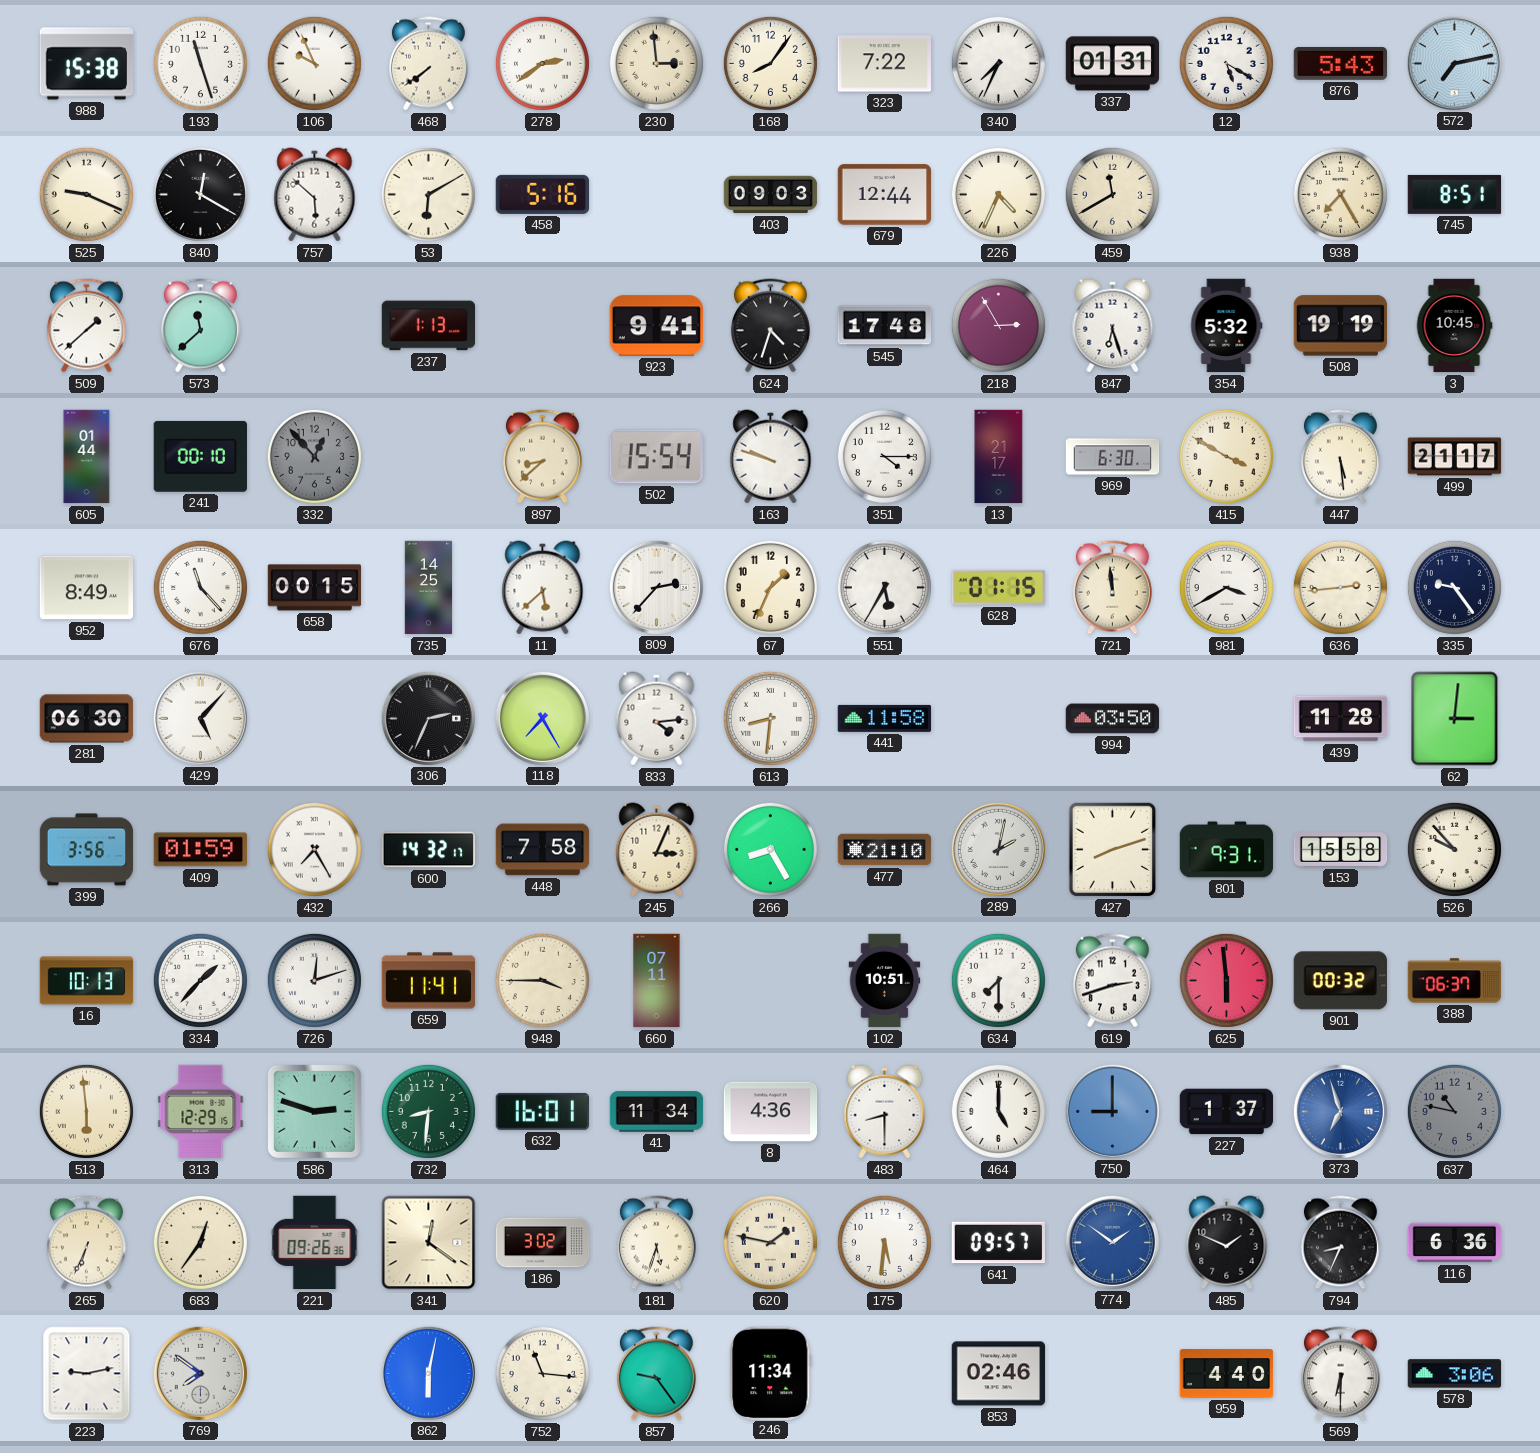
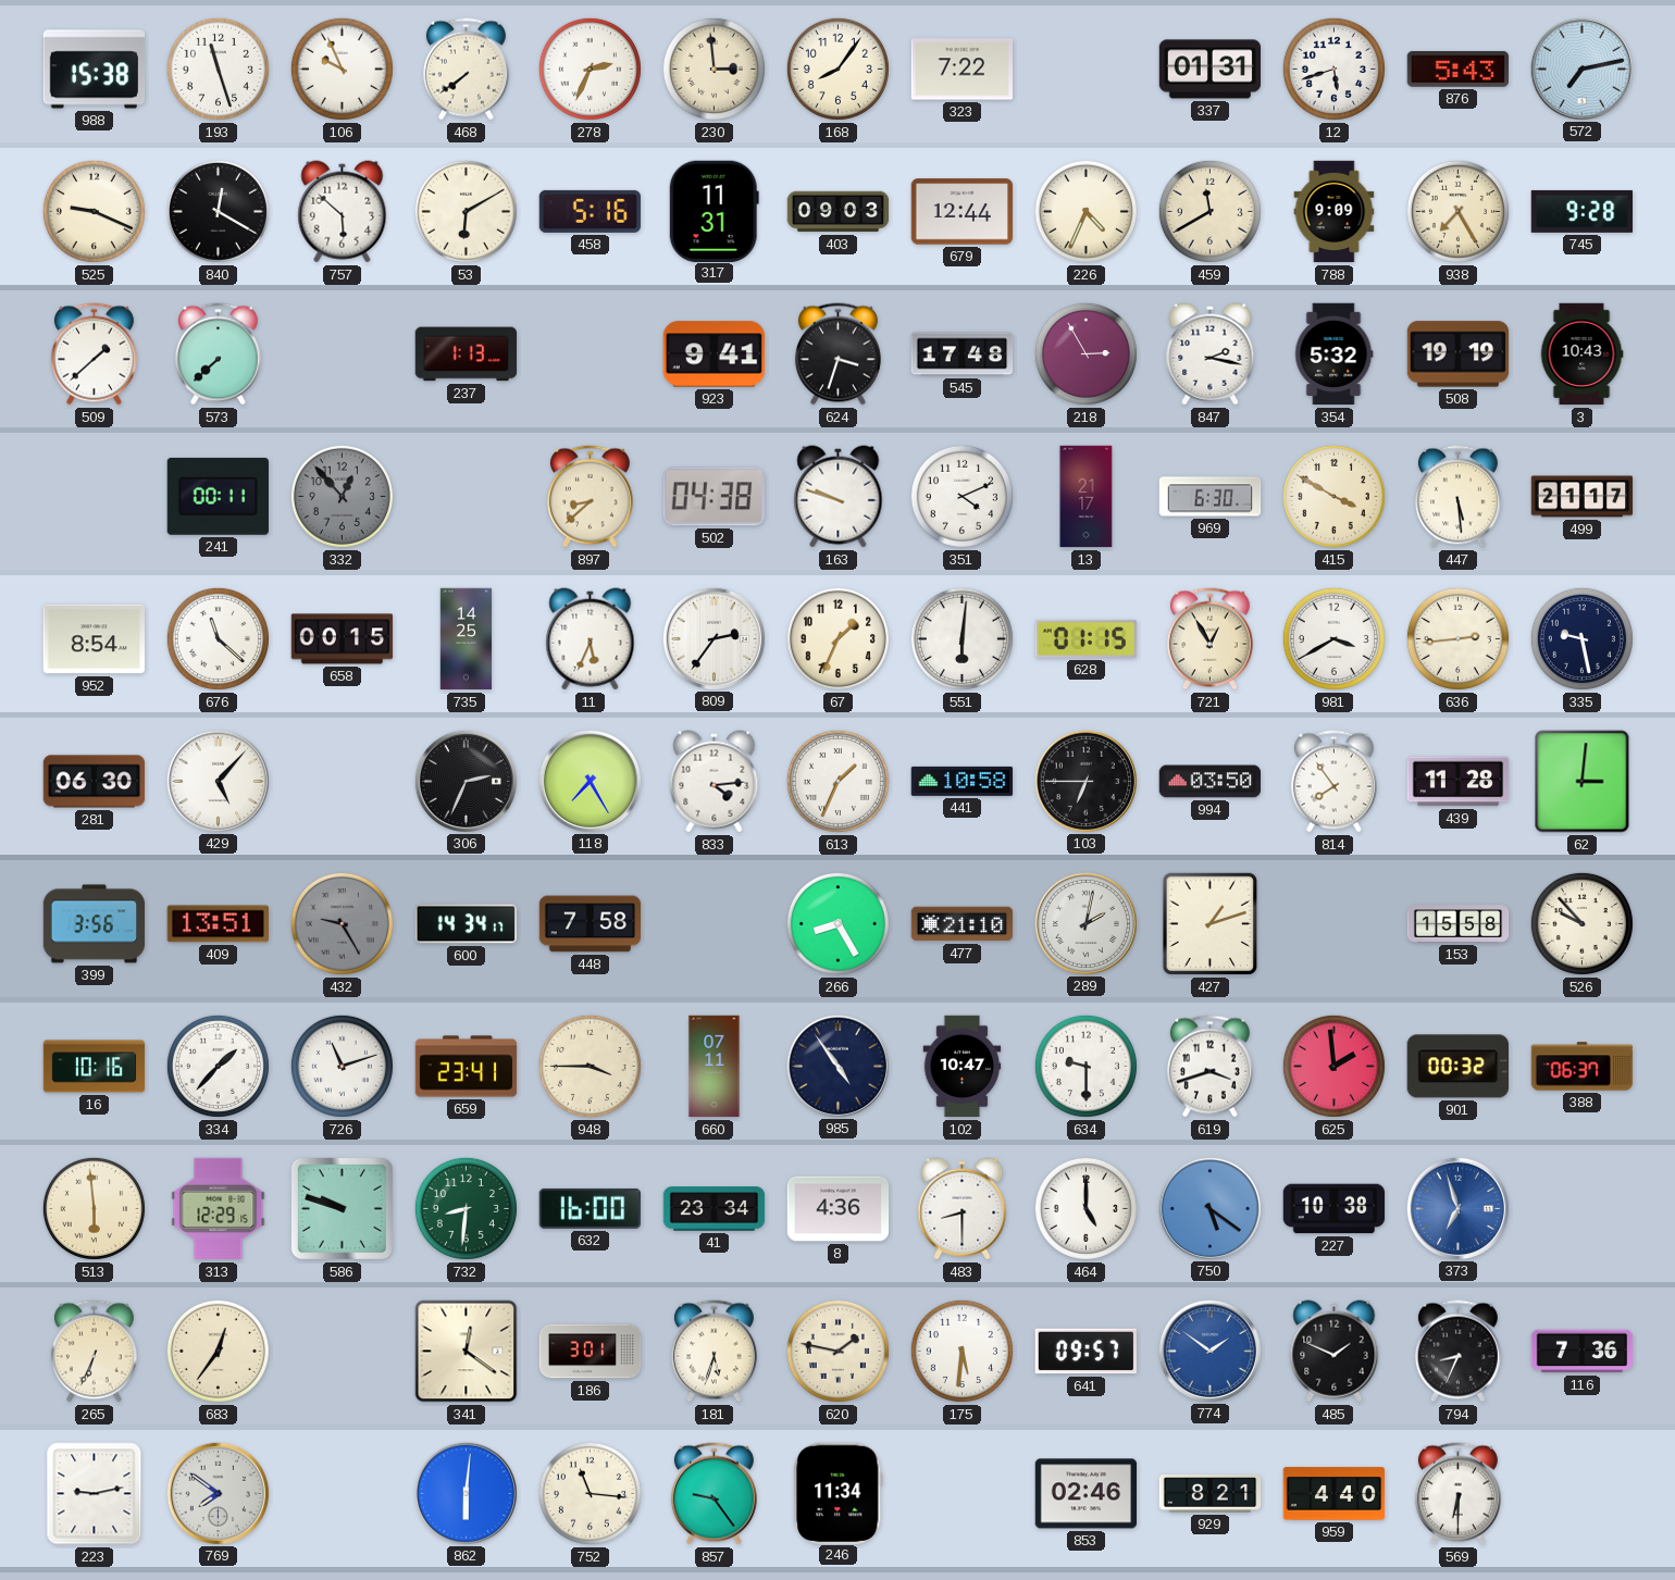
278: 2:39 -> 2:34
340: 7:34 -> none
12: 5:20 -> 5:42
317: none -> 11:31
788: none -> 9:09
745: 8:51 -> 9:28
573: 11:38 -> 7:38
624: 4:33 -> 3:33
847: 6:27 -> 2:17
3: 10:45 -> 10:43
605: 01:44 -> none
241: 00:10 -> 00:11
502: 15:54 -> 04:38
351: 4:15 -> 4:11
952: 8:49 -> 8:54
676: 11:23 -> 11:22
11: 5:38 -> 5:34
809: 2:37 -> 2:36
551: 5:35 -> 6:01
721: 11:59 -> 12:55
335: 9:24 -> 9:28
613: 8:31 -> 1:34
441: 11:58 -> 10:58
103: none -> 6:45
814: none -> 7:54
409: 01:59 -> 13:51
432: 7:25 -> 9:25
432 dial: white -> grey
600: 14:32 -> 14:34
245: 3:04 -> none
427: 8:12 -> 1:12
801: 9:31 -> none
16: 10:13 -> 10:16
726: 12:12 -> 11:12
659: 11:41 -> 23:41
985: none -> 4:54
102: 10:51 -> 10:47
634: 7:30 -> 9:30
619: 2:42 -> 3:42
625: 5:59 -> 1:59
586: 2:48 -> 9:48
632: 16:01 -> 16:00
41: 11:34 -> 23:34
750: 9:00 -> 5:21
227: 1:37 -> 10:38
637: 10:47 -> none
221: 09:26 -> none
186: 3:02 -> 3:01
116: 6:36 -> 7:36
862: 6:02 -> 6:01
929: none -> 8:21
578: 3:06 -> none
